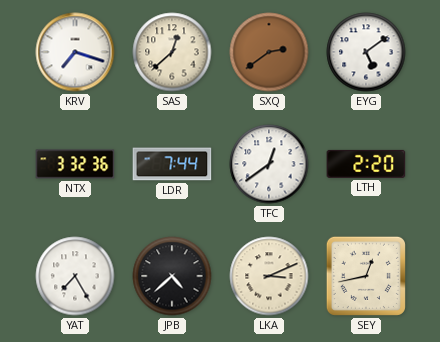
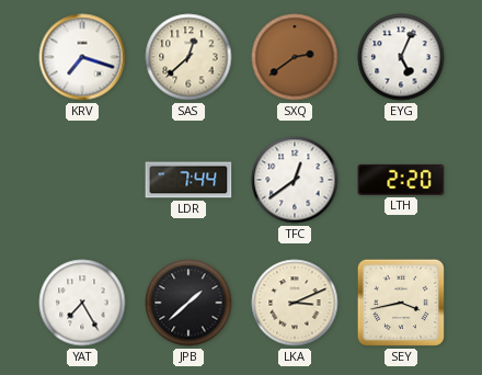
EYG: 5:09 -> 5:04
NTX: 3:32 -> none
JPB: 4:38 -> 1:38
SEY: 12:43 -> 3:43
